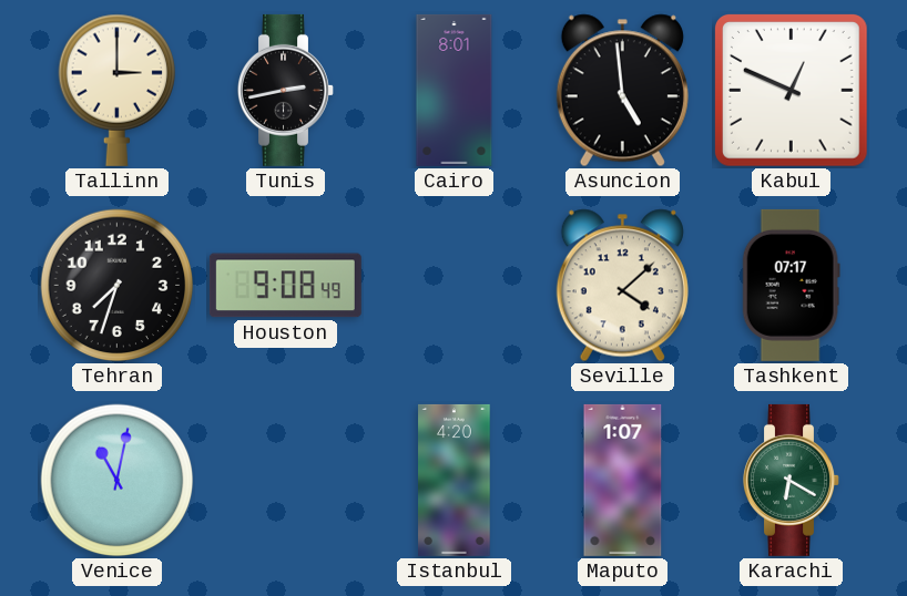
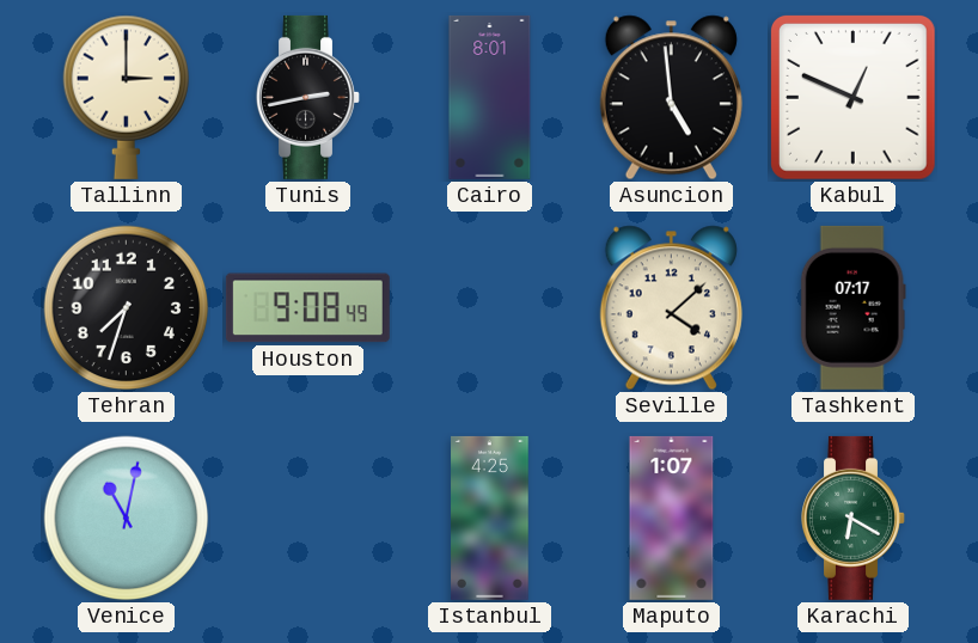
Istanbul: 4:20 -> 4:25
